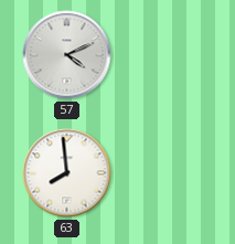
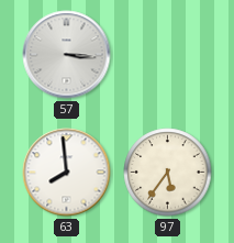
57: 4:11 -> 3:16
97: none -> 5:36
